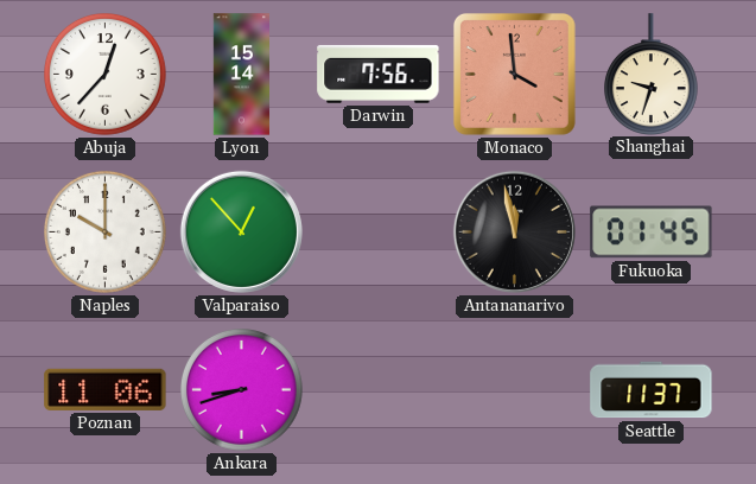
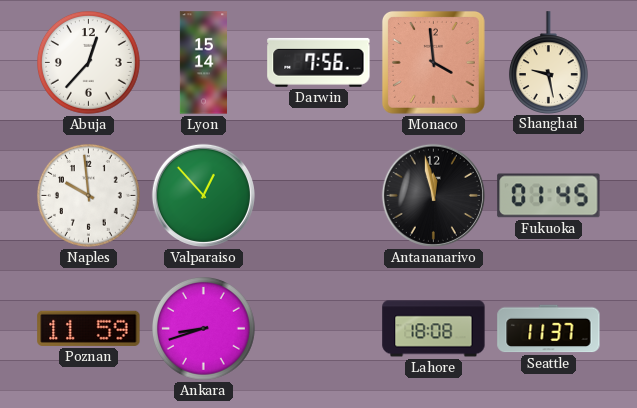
Shanghai: 9:33 -> 9:28
Naples: 10:00 -> 9:59
Poznan: 11:06 -> 11:59
Lahore: none -> 18:08
